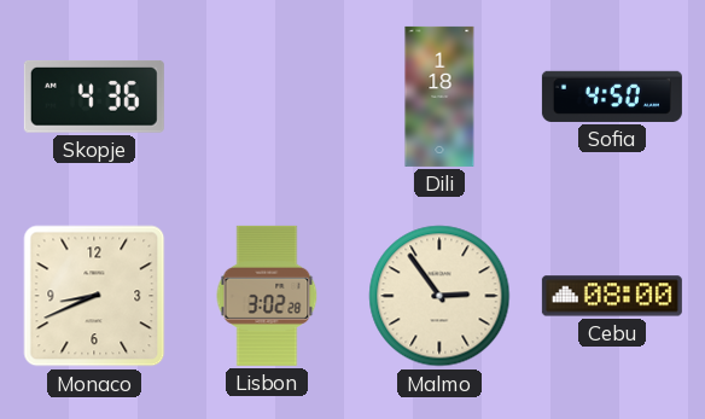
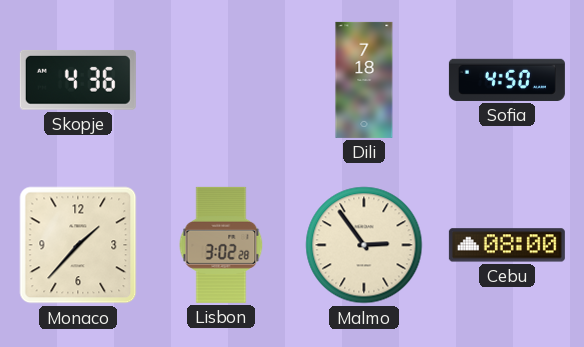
Dili: 1:18 -> 7:18
Monaco: 8:41 -> 1:37
